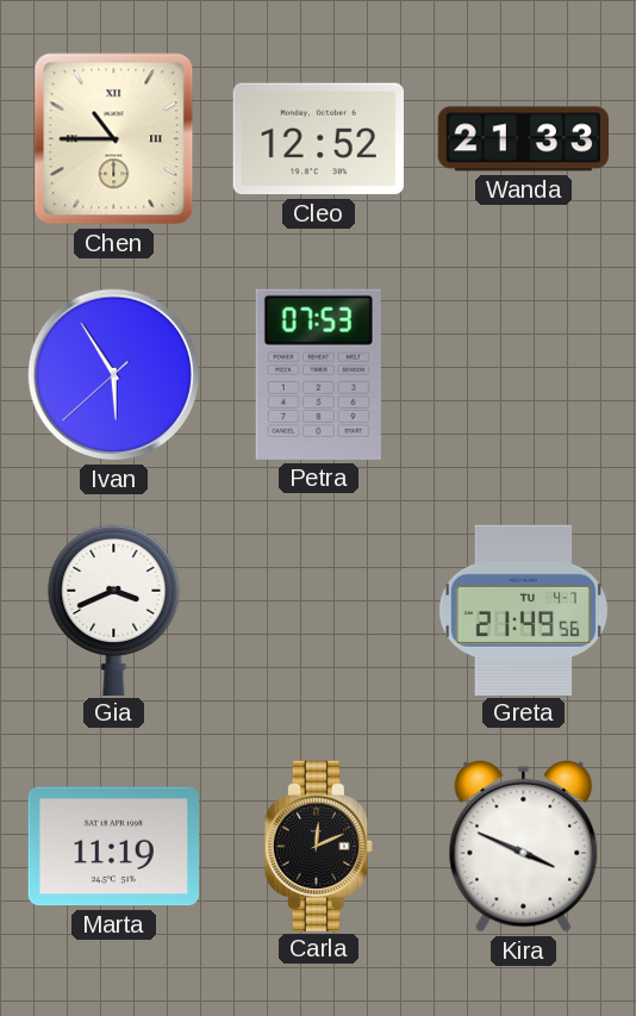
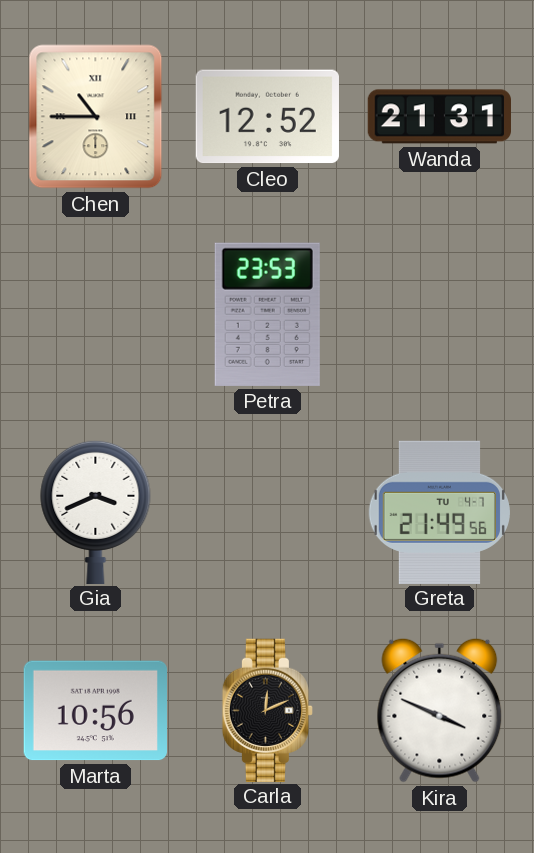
Wanda: 21:33 -> 21:31
Ivan: 5:54 -> none
Petra: 07:53 -> 23:53
Marta: 11:19 -> 10:56
